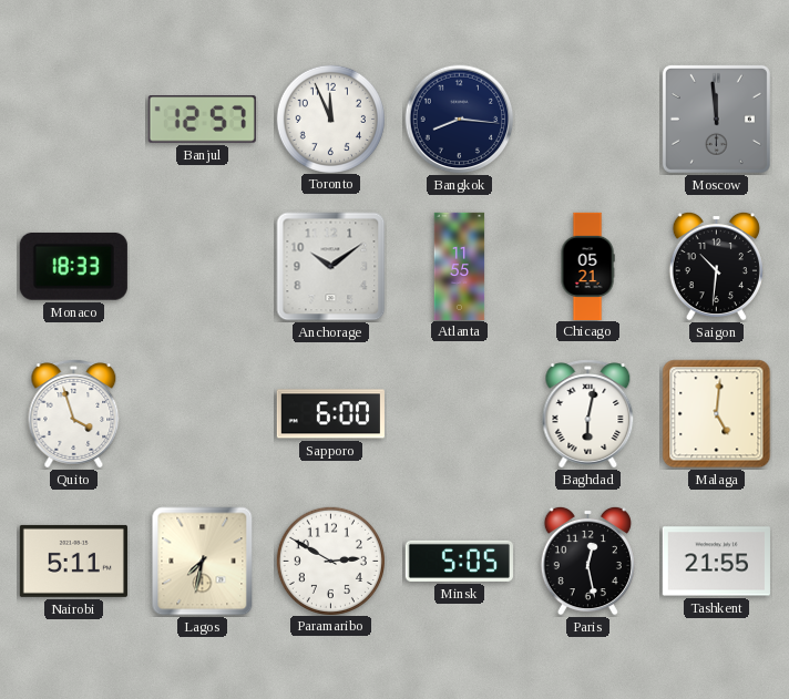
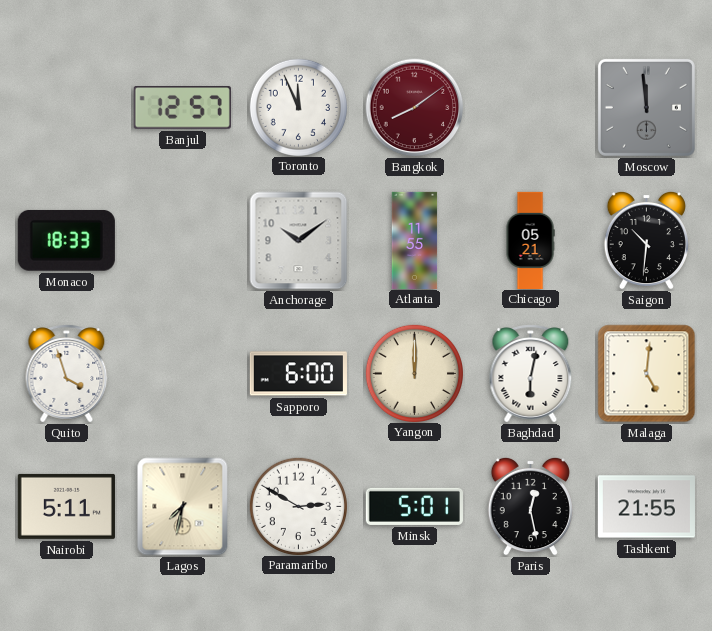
Bangkok: 8:16 -> 8:09
Bangkok dial: navy -> burgundy
Yangon: none -> 12:00
Minsk: 5:05 -> 5:01
